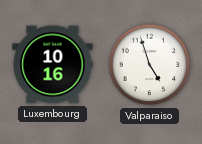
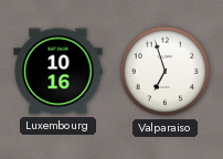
Valparaiso: 4:57 -> 6:57
